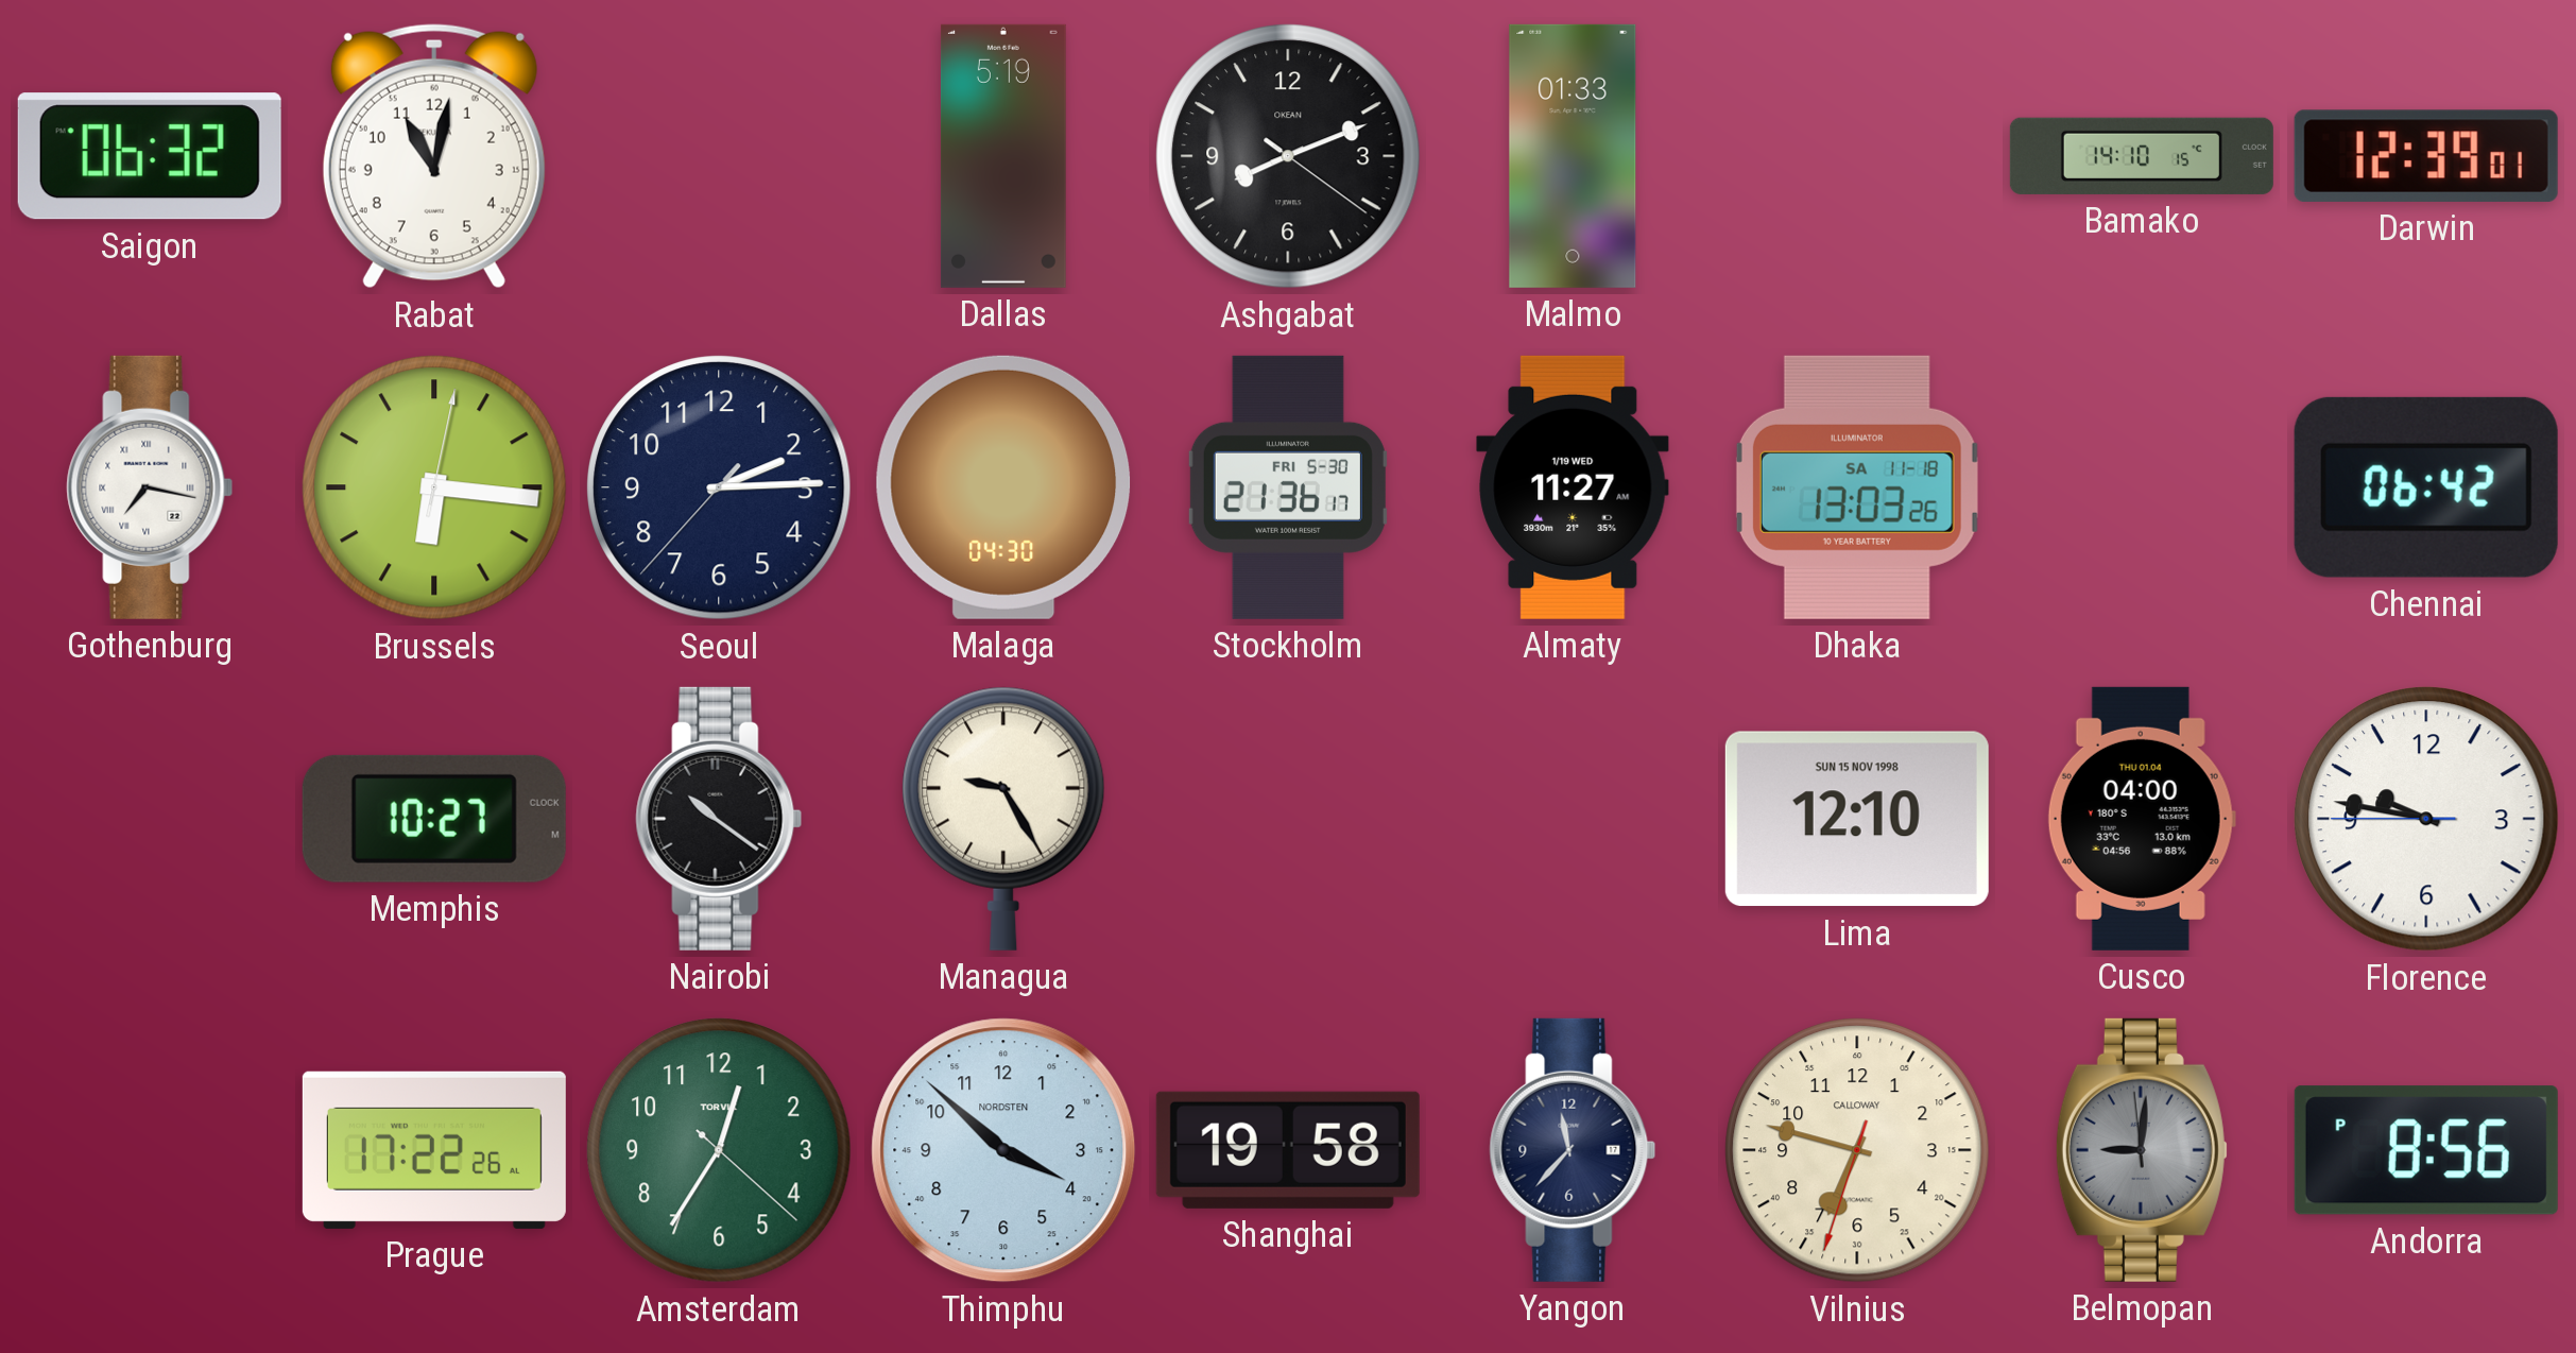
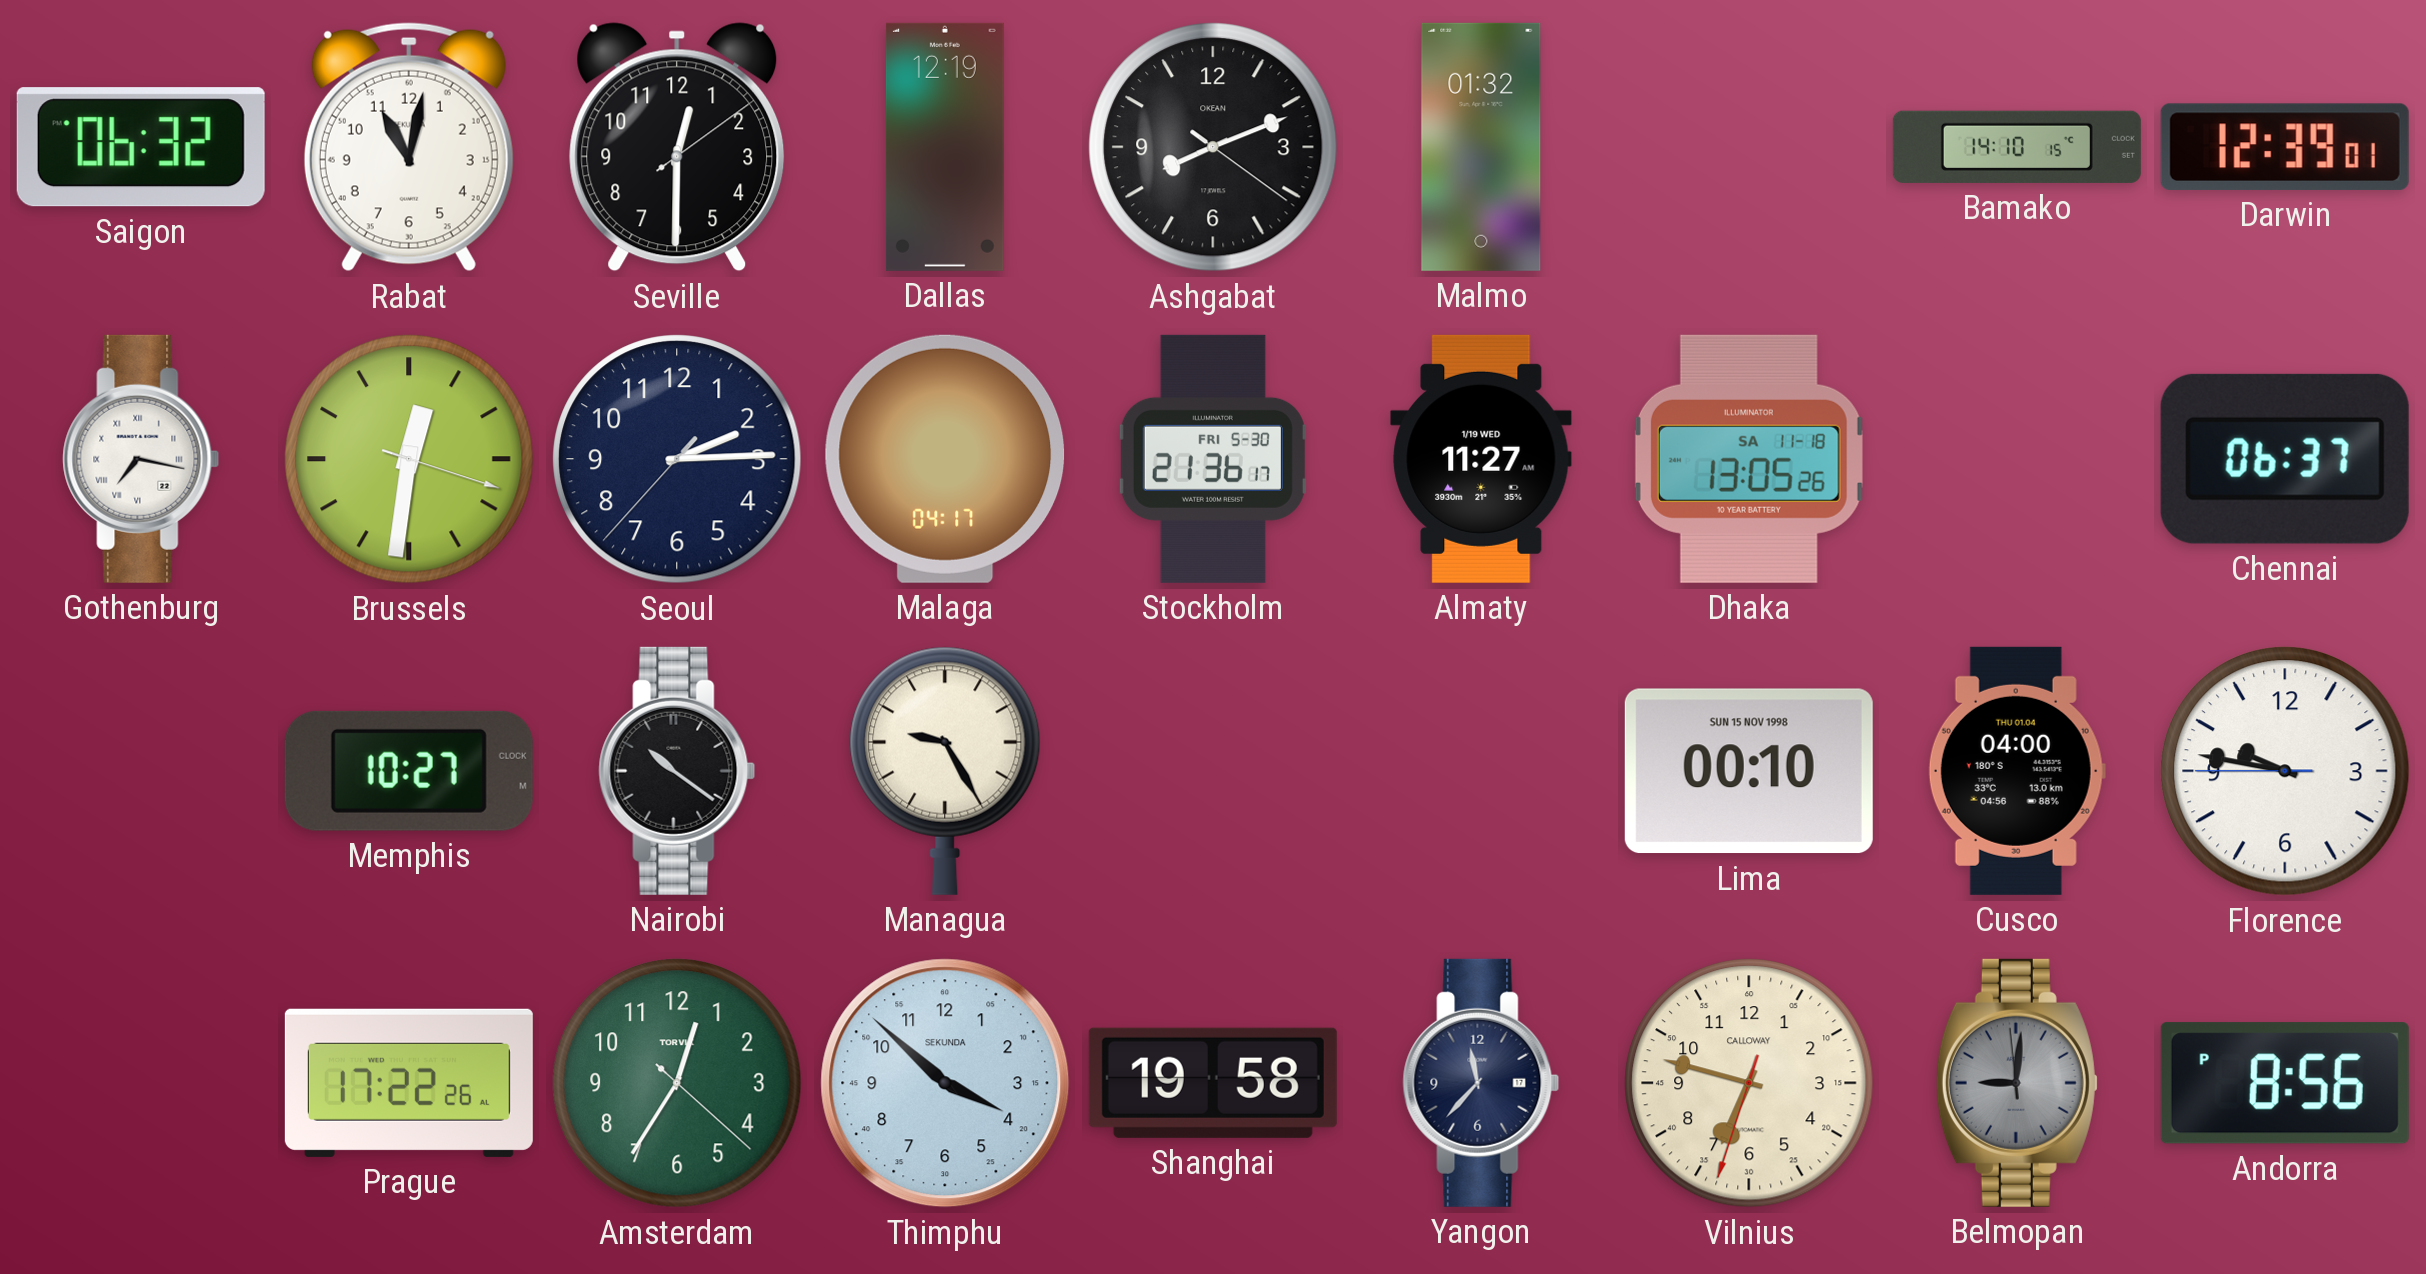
Seville: none -> 12:30
Dallas: 5:19 -> 12:19
Malmo: 01:33 -> 01:32
Brussels: 6:16 -> 12:31
Malaga: 04:30 -> 04:17
Dhaka: 13:03 -> 13:05
Chennai: 06:42 -> 06:37
Lima: 12:10 -> 00:10
Thimphu brand: NORDSTEN -> SEKUNDA
